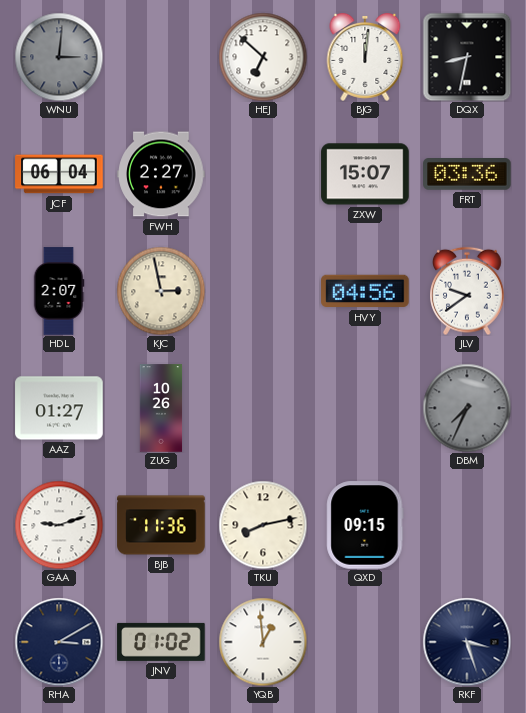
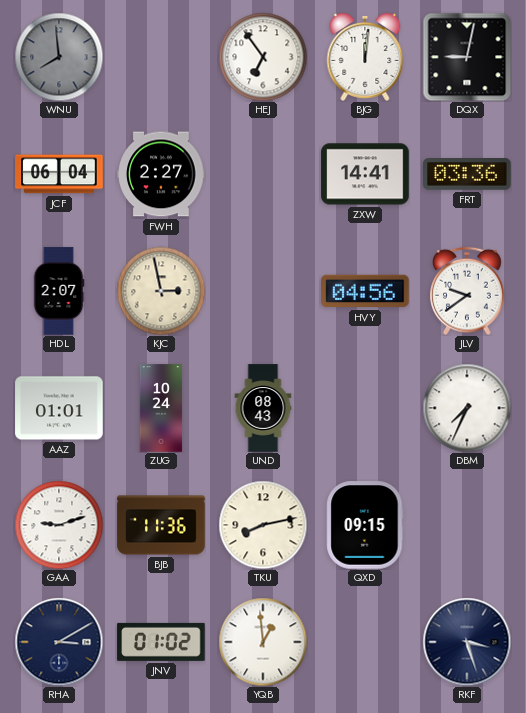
WNU: 3:01 -> 7:59
HEJ: 6:52 -> 6:54
DQX: 8:32 -> 9:02
ZXW: 15:07 -> 14:41
AAZ: 01:27 -> 01:01
ZUG: 10:26 -> 10:24
UND: none -> 08:43
DBM dial: grey -> white
